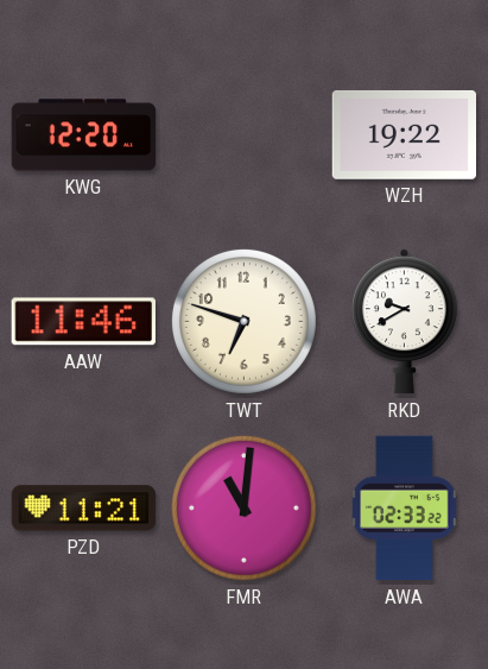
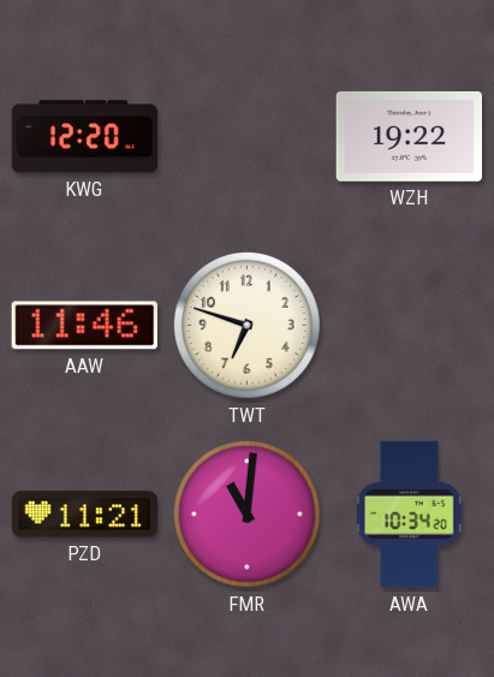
RKD: 9:40 -> none
AWA: 02:33 -> 10:34
